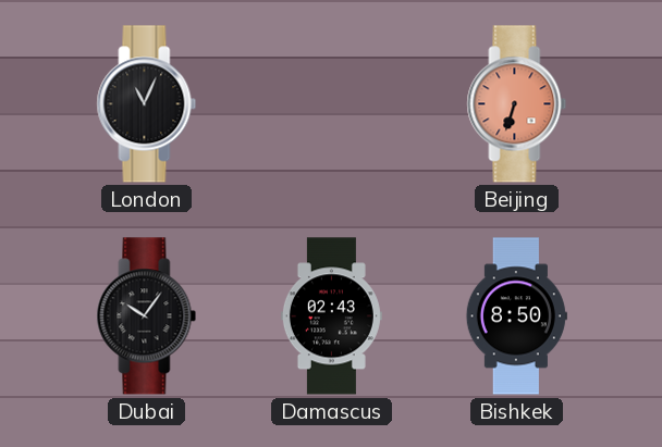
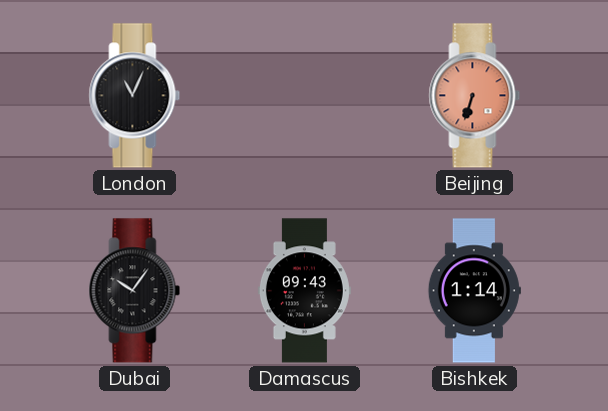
Damascus: 02:43 -> 09:43
Bishkek: 8:50 -> 1:14
